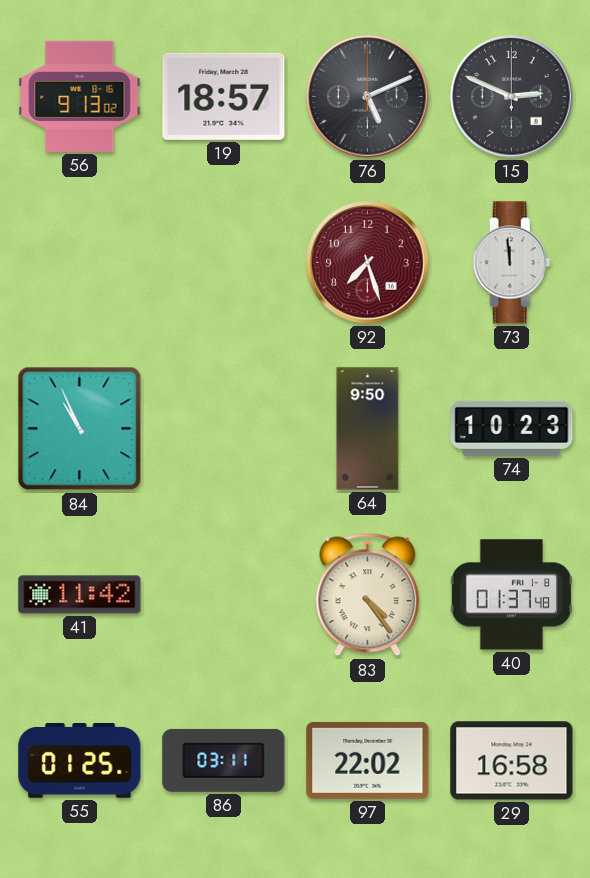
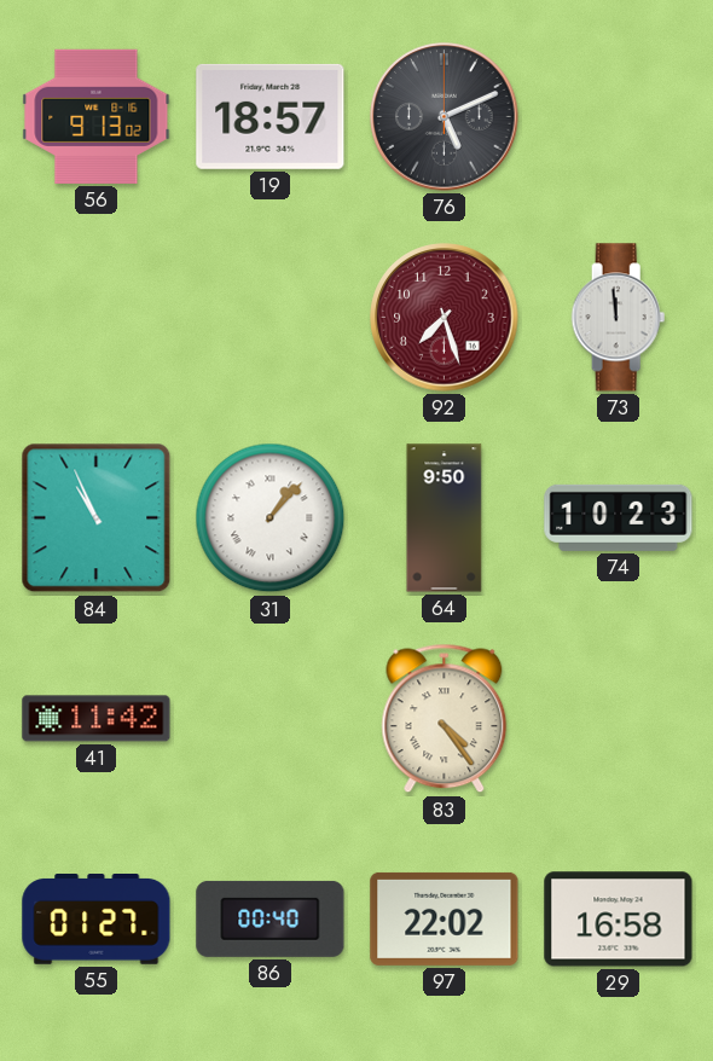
15: 2:49 -> none
31: none -> 1:07
40: 01:37 -> none
55: 01:25 -> 01:27
86: 03:11 -> 00:40
